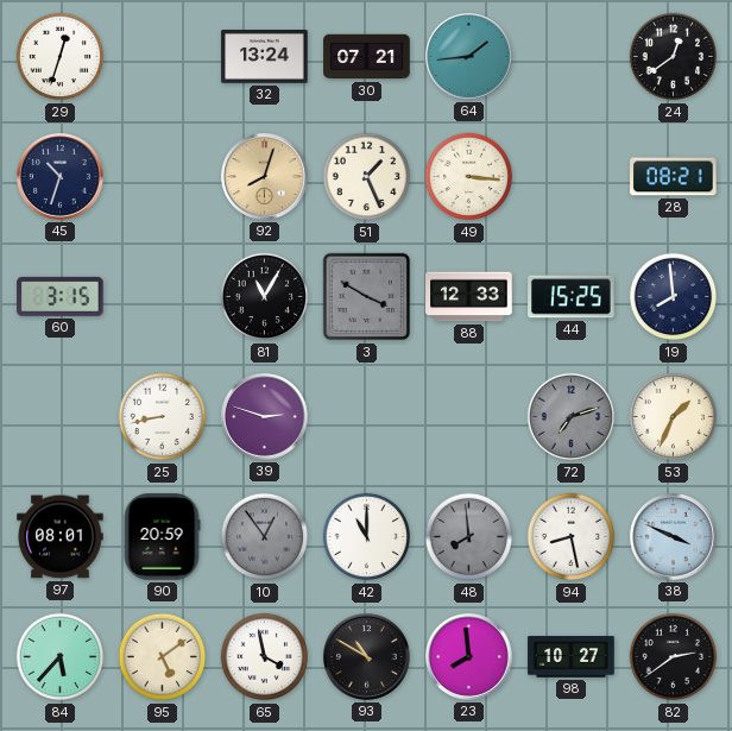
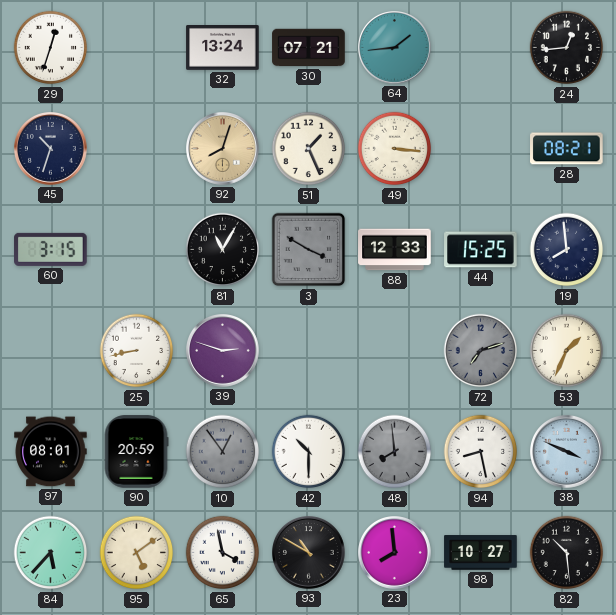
24: 12:39 -> 12:44
42: 11:00 -> 10:30
82: 2:39 -> 10:29
